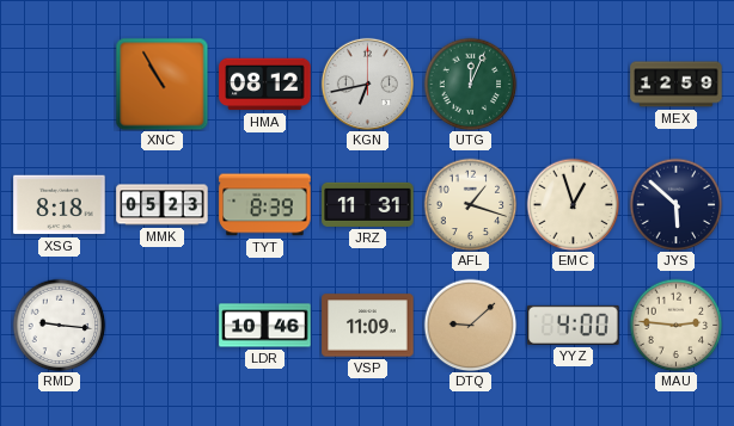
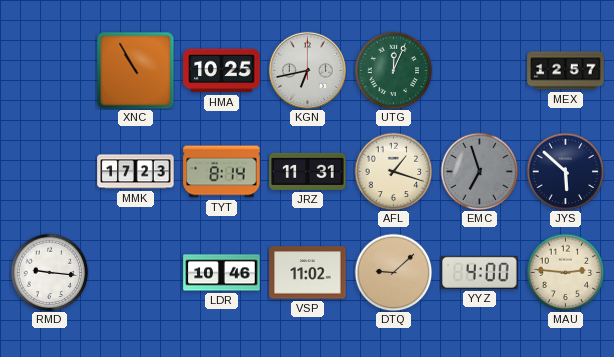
HMA: 08:12 -> 10:25
MEX: 12:59 -> 12:57
XSG: 8:18 -> none
MMK: 05:23 -> 17:23
TYT: 8:39 -> 8:14
EMC: 12:57 -> 6:57
EMC dial: cream -> grey
VSP: 11:09 -> 11:02
